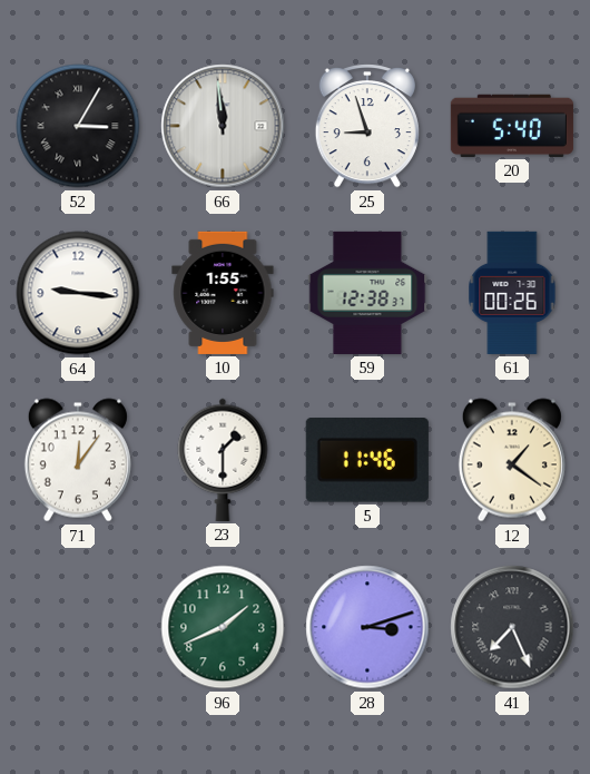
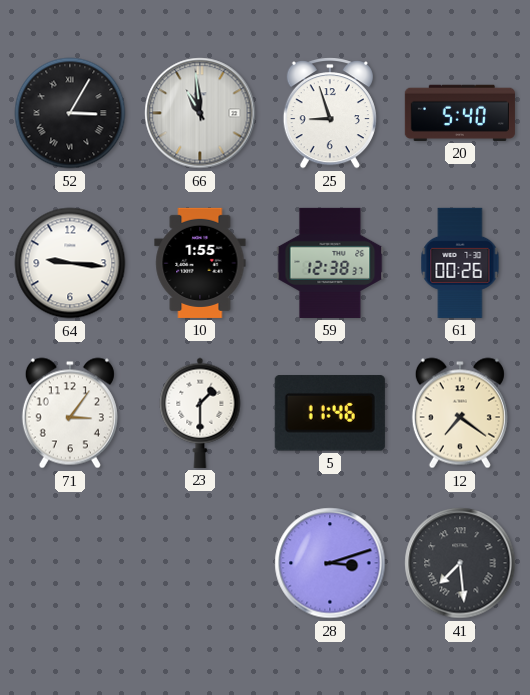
66: 11:59 -> 10:59
71: 12:06 -> 3:06
12: 1:21 -> 7:21
96: 1:41 -> none
41: 7:26 -> 7:29
